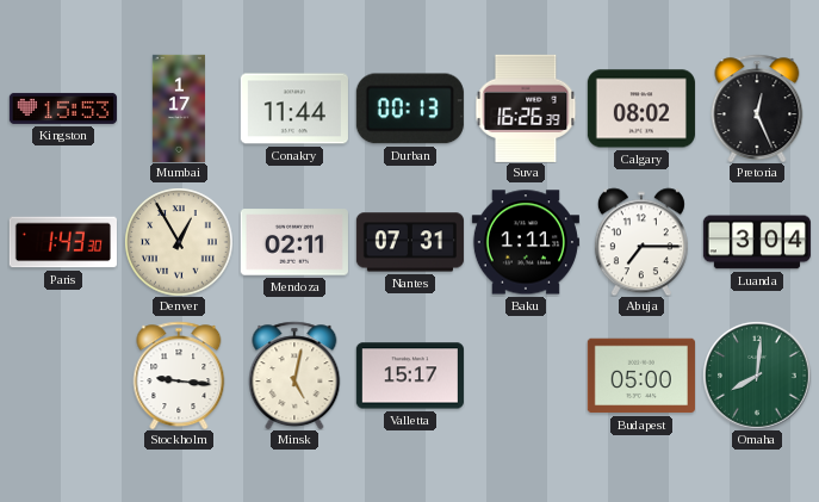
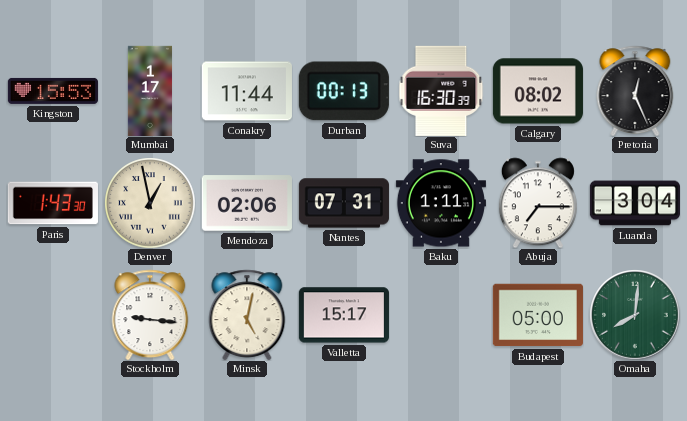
Suva: 16:26 -> 16:30
Denver: 12:55 -> 12:58
Mendoza: 02:11 -> 02:06
